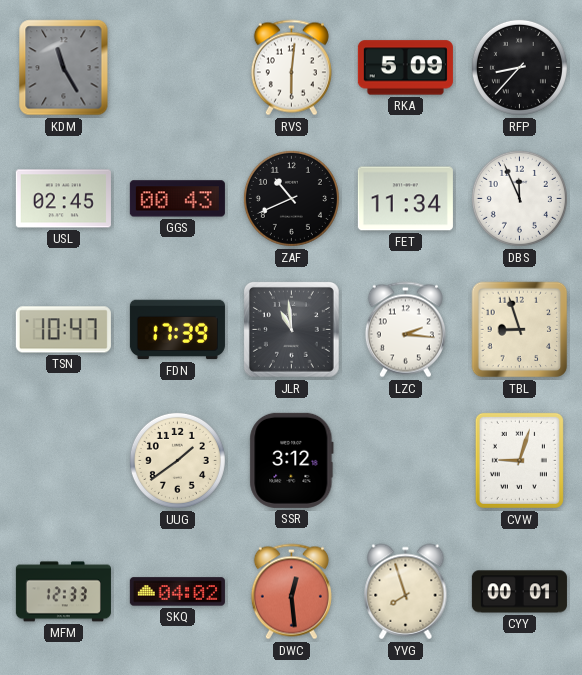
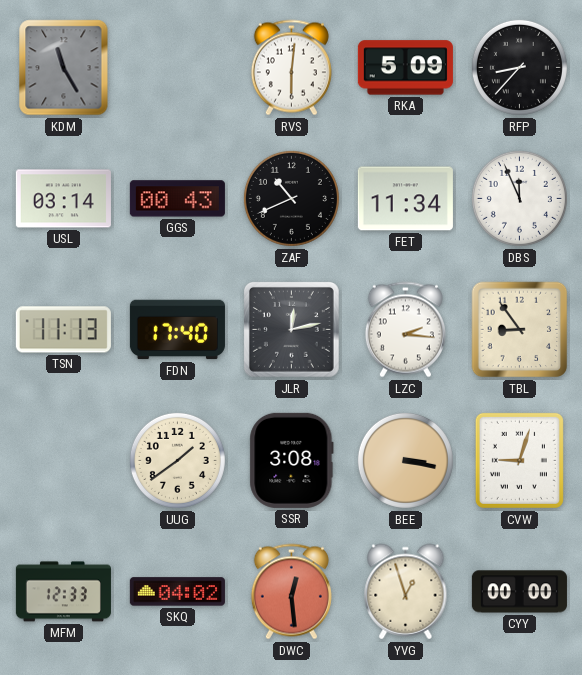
USL: 02:45 -> 03:14
TSN: 10:47 -> 11:13
FDN: 17:39 -> 17:40
JLR: 10:59 -> 12:13
TBL: 8:57 -> 8:54
SSR: 3:12 -> 3:08
BEE: none -> 3:17
YVG: 7:57 -> 12:57
CYY: 00:01 -> 00:00
